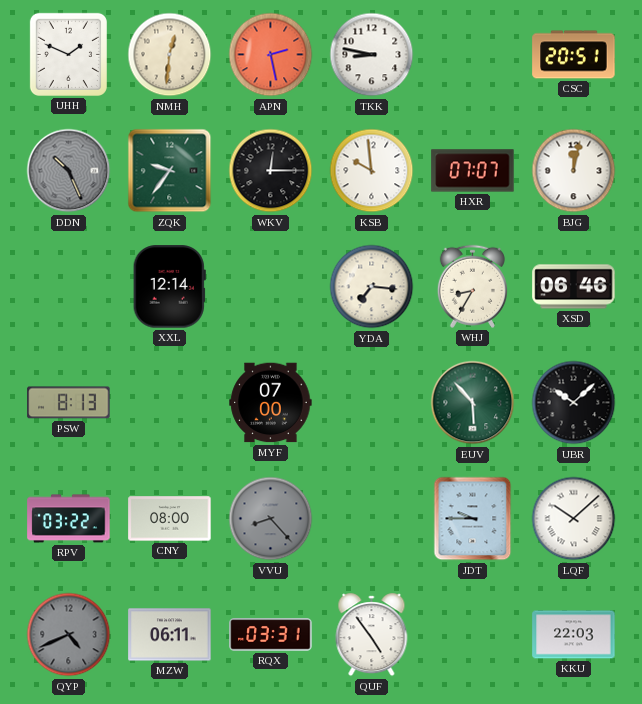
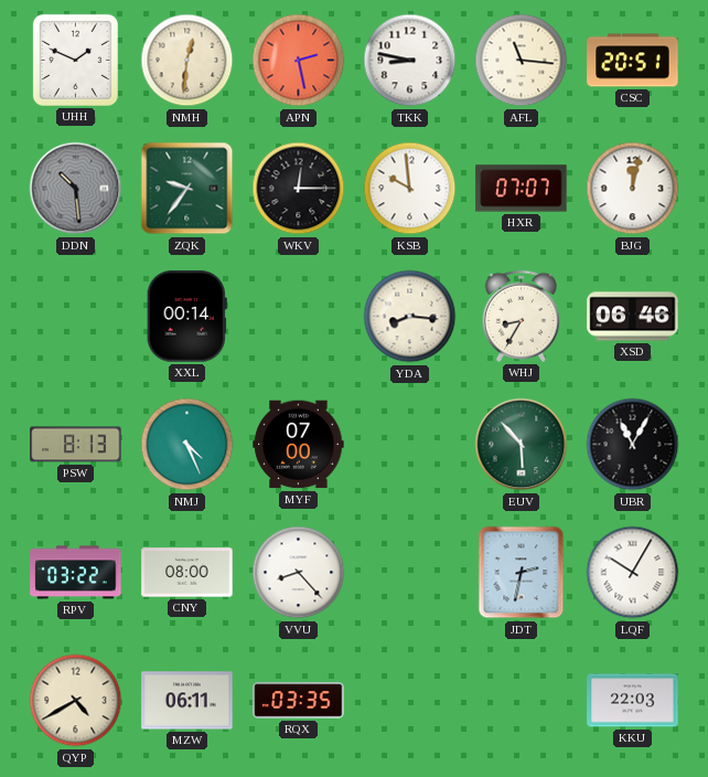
AFL: none -> 11:16
DDN: 10:26 -> 10:29
XXL: 12:14 -> 00:14
YDA: 7:16 -> 8:16
NMJ: none -> 4:26
UBR: 10:08 -> 11:05
VVU dial: grey -> white
JDT: 9:45 -> 2:32
LQF: 10:08 -> 10:05
QYP: 4:41 -> 4:40
QYP dial: grey -> cream
RQX: 03:31 -> 03:35
QUF: 4:54 -> none
